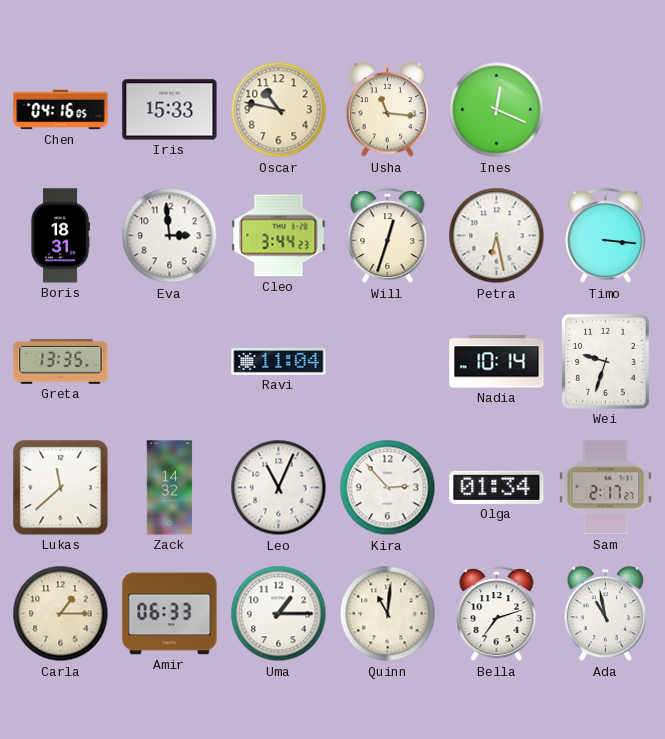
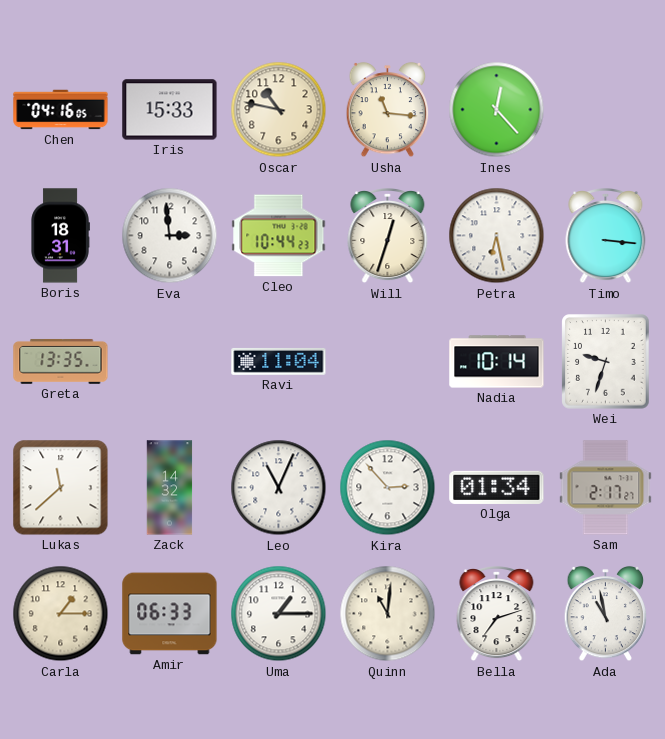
Ines: 12:19 -> 12:23
Cleo: 3:44 -> 10:44
